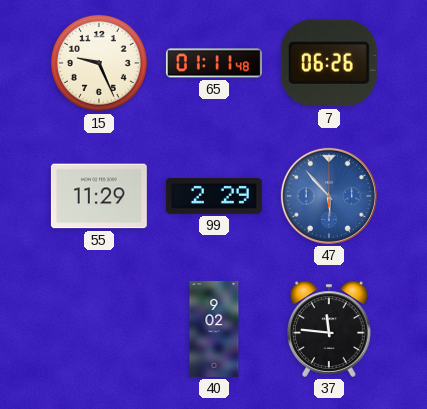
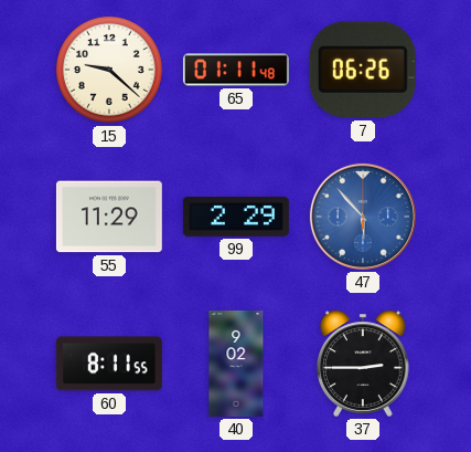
15: 9:26 -> 9:22
60: none -> 8:11
37: 11:46 -> 2:45
